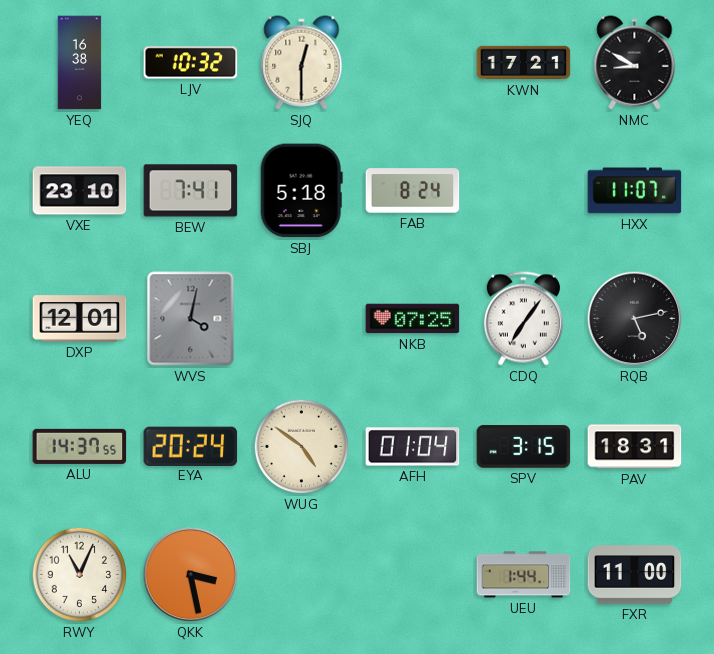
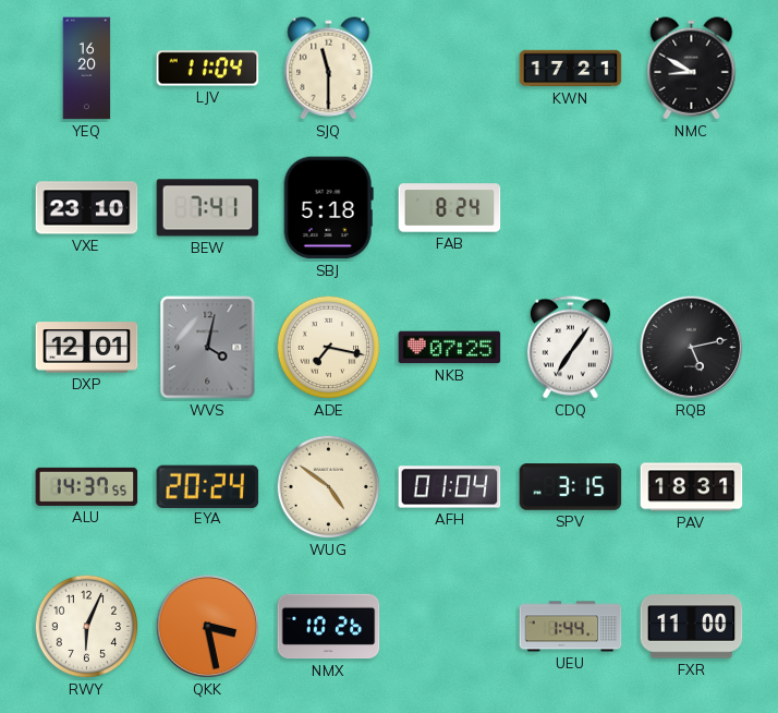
YEQ: 16:38 -> 16:20
LJV: 10:32 -> 11:04
SJQ: 12:30 -> 11:30
HXX: 11:07 -> none
ADE: none -> 7:17
RWY: 11:04 -> 6:04
NMX: none -> 10:26
